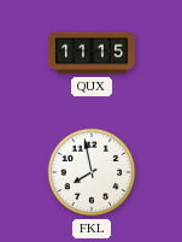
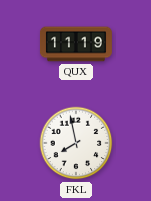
QUX: 11:15 -> 11:19
